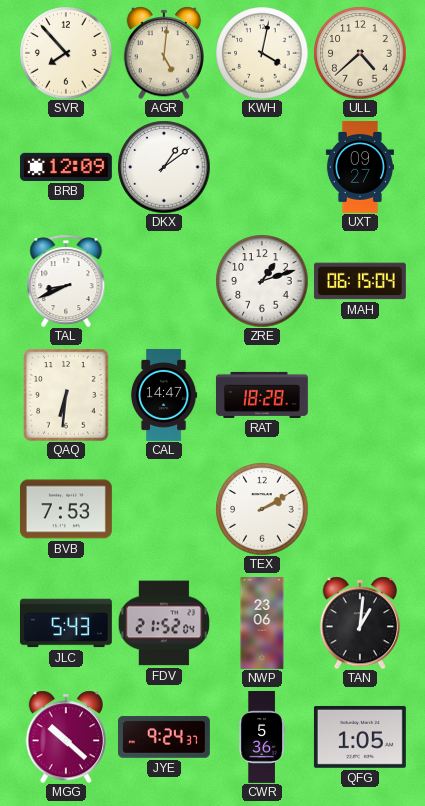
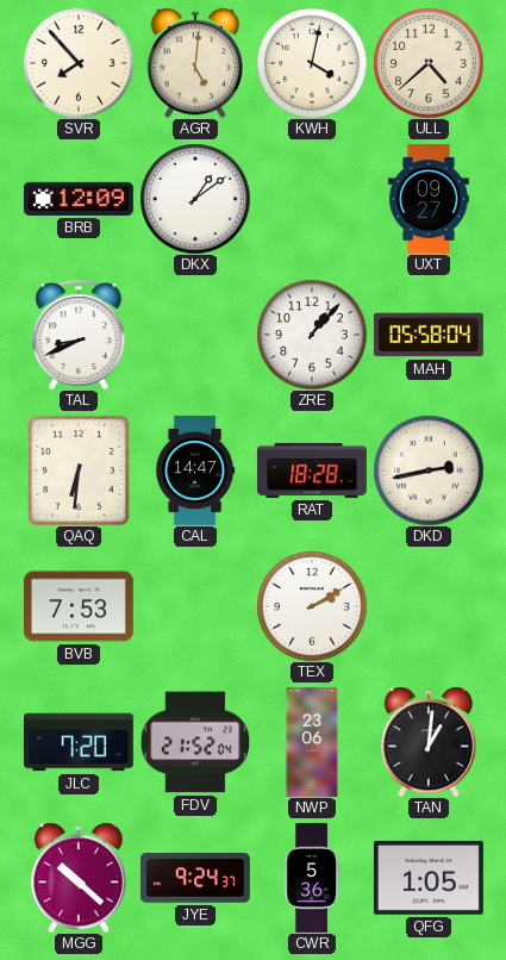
ZRE: 1:12 -> 1:07
MAH: 06:15 -> 05:58
DKD: none -> 2:43
JLC: 5:43 -> 7:20
